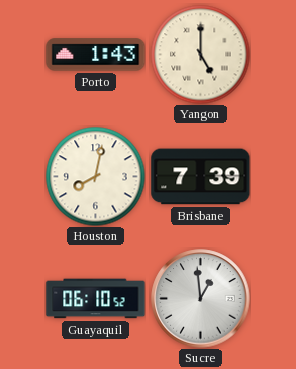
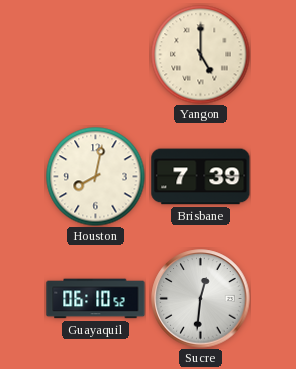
Porto: 1:43 -> none
Sucre: 12:59 -> 12:31
